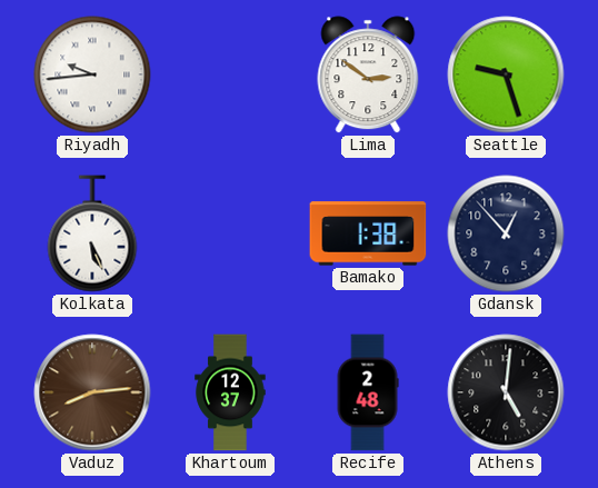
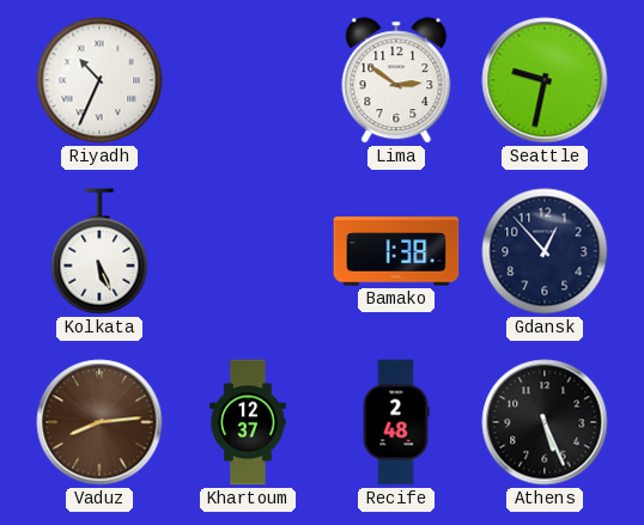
Riyadh: 9:44 -> 10:34
Seattle: 9:27 -> 9:32
Athens: 5:01 -> 5:26
